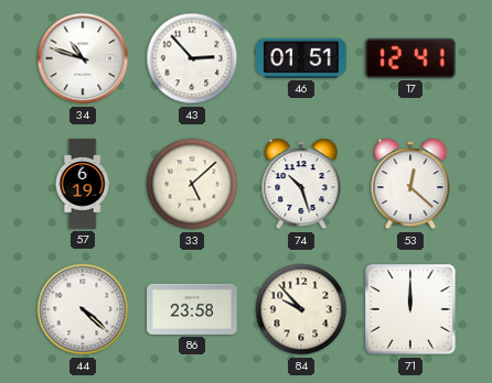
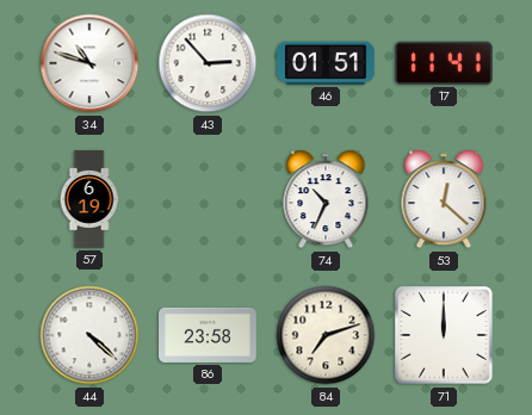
17: 12:41 -> 11:41
33: 5:08 -> none
74: 10:27 -> 10:34
84: 9:53 -> 7:12
